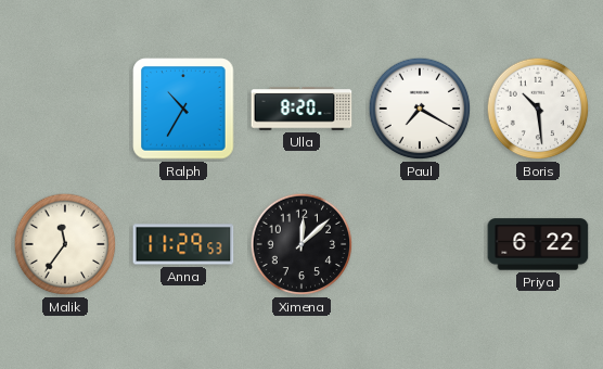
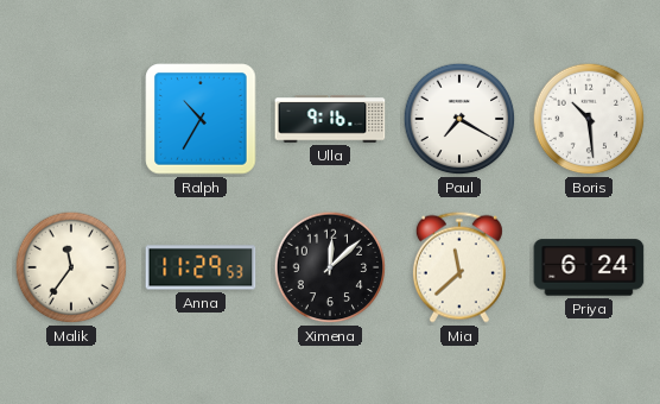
Ulla: 8:20 -> 9:16
Mia: none -> 11:38
Priya: 6:22 -> 6:24
